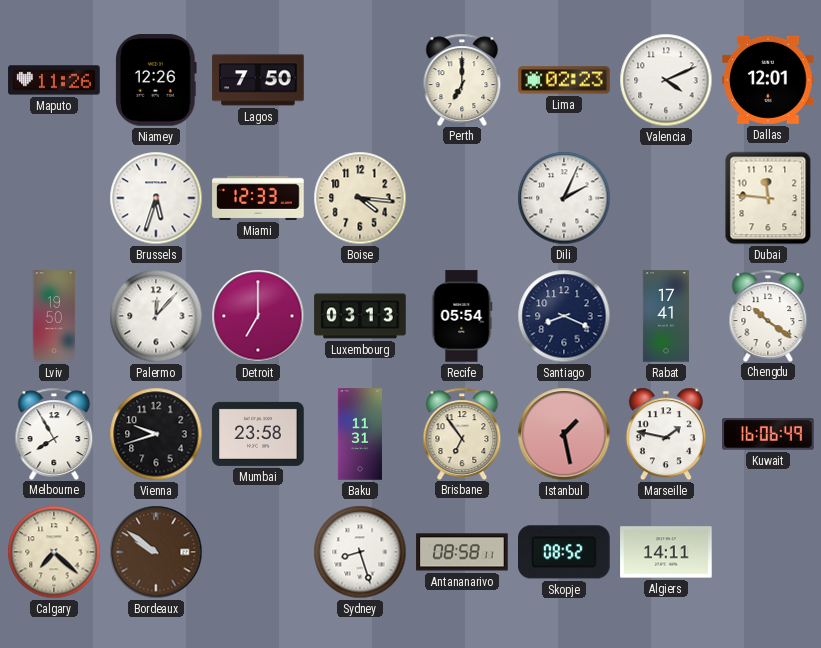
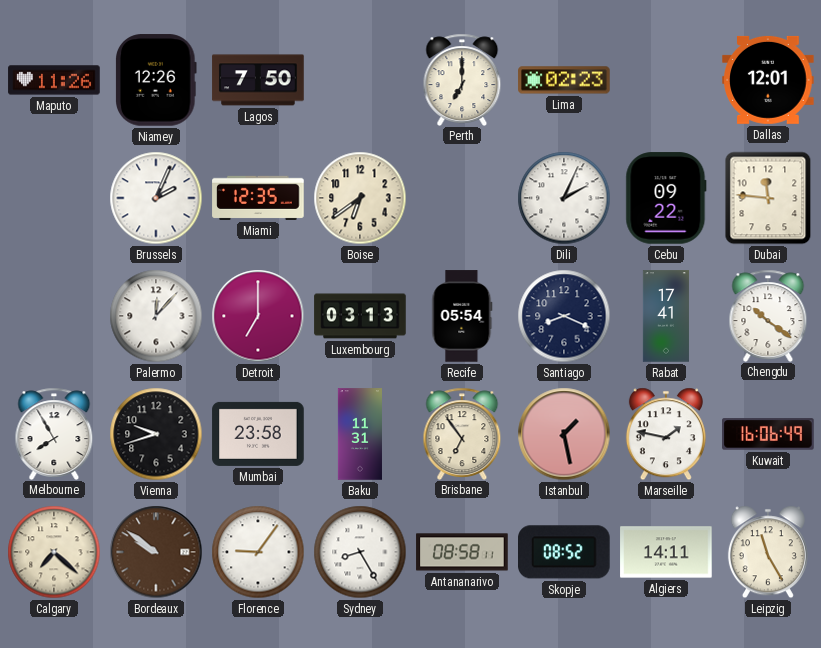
Valencia: 4:11 -> none
Brussels: 5:33 -> 2:04
Miami: 12:33 -> 12:35
Boise: 4:16 -> 6:39
Cebu: none -> 09:22
Lviv: 19:50 -> none
Florence: none -> 9:06
Sydney: 8:27 -> 8:25
Leipzig: none -> 11:25
